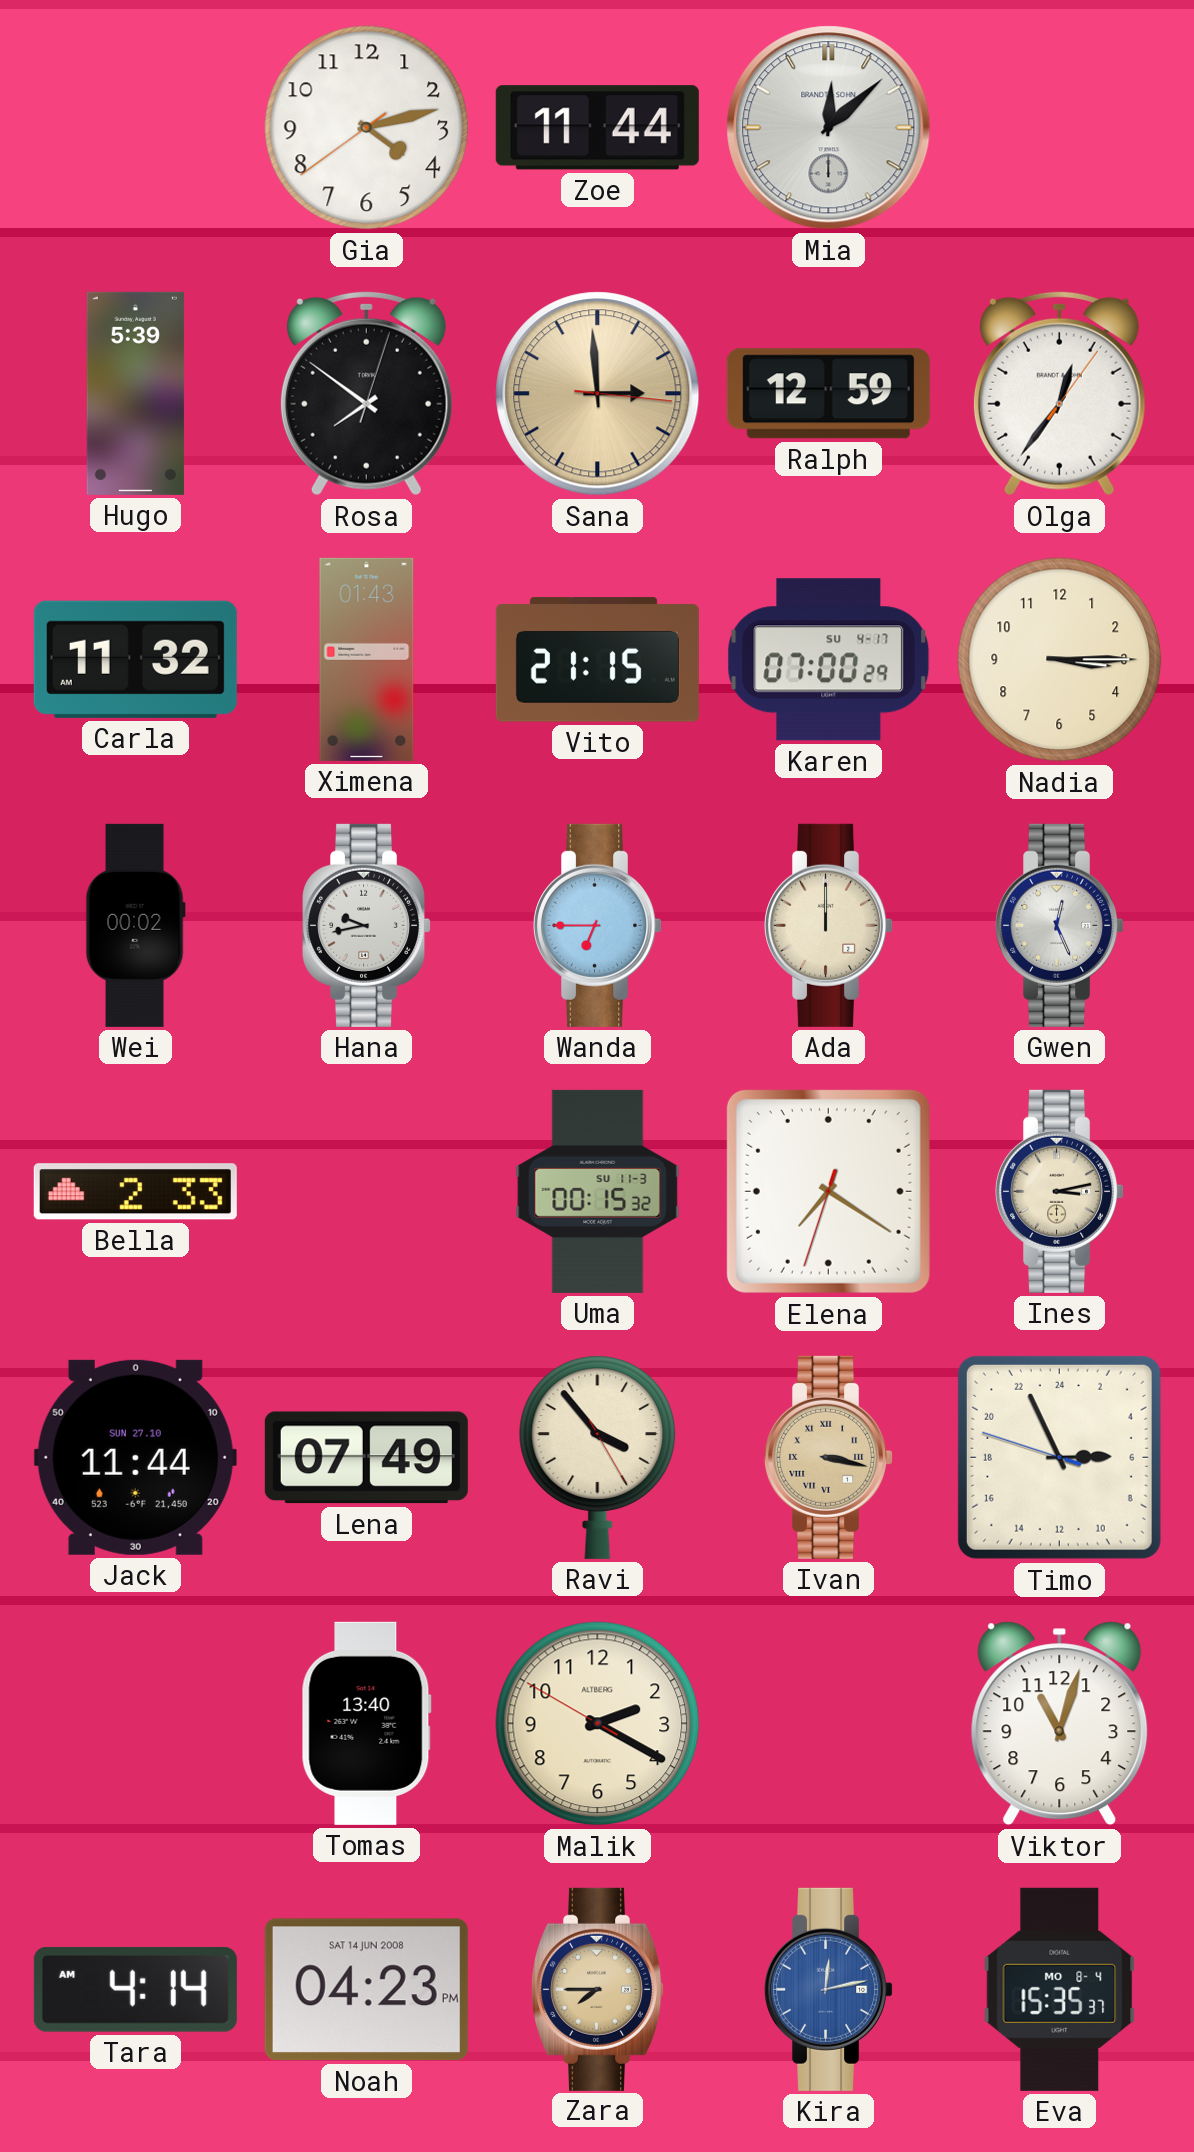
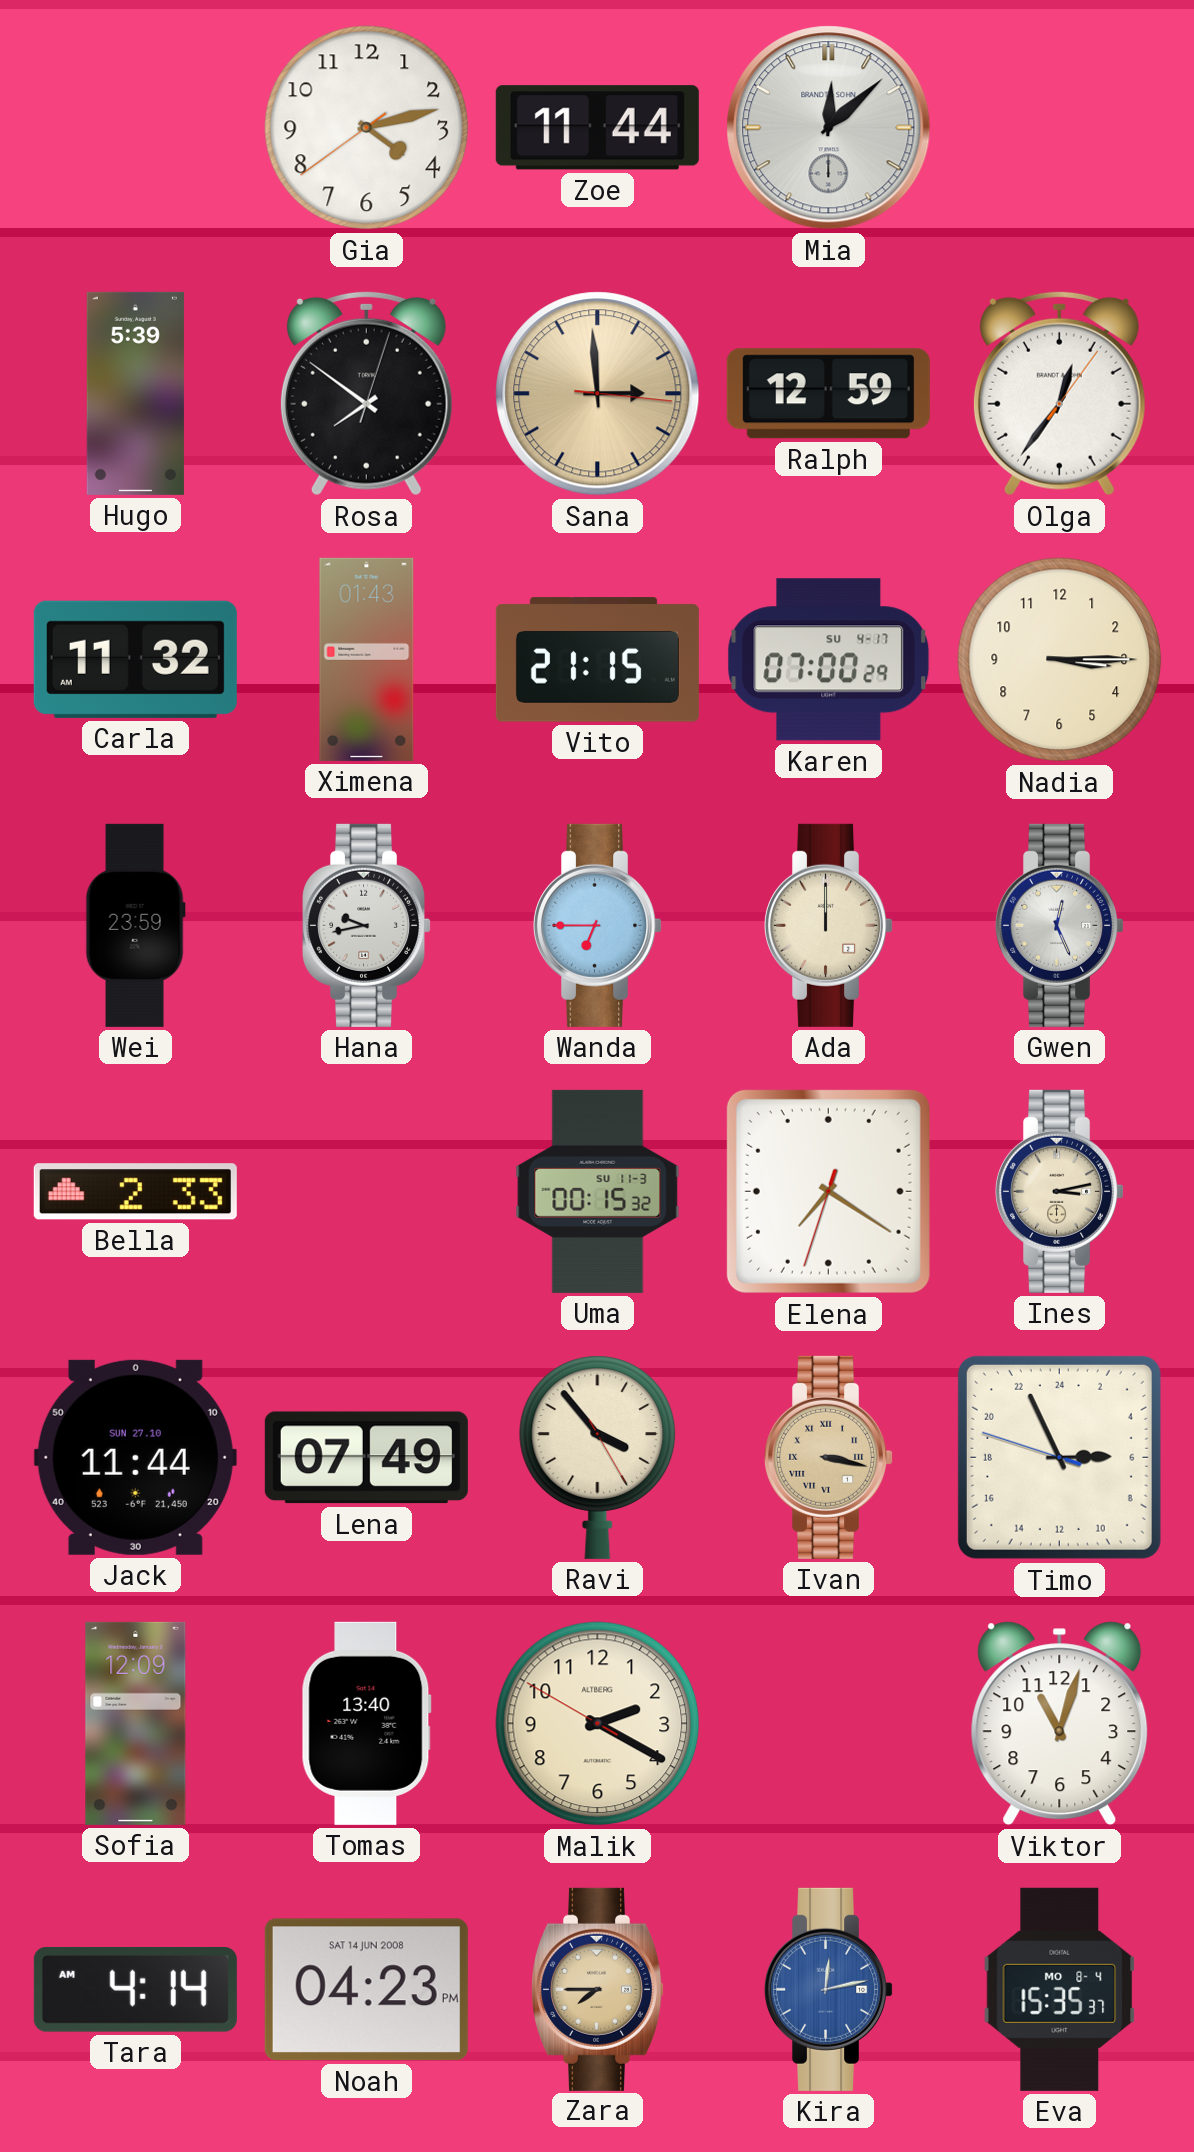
Wei: 00:02 -> 23:59
Sofia: none -> 12:09
